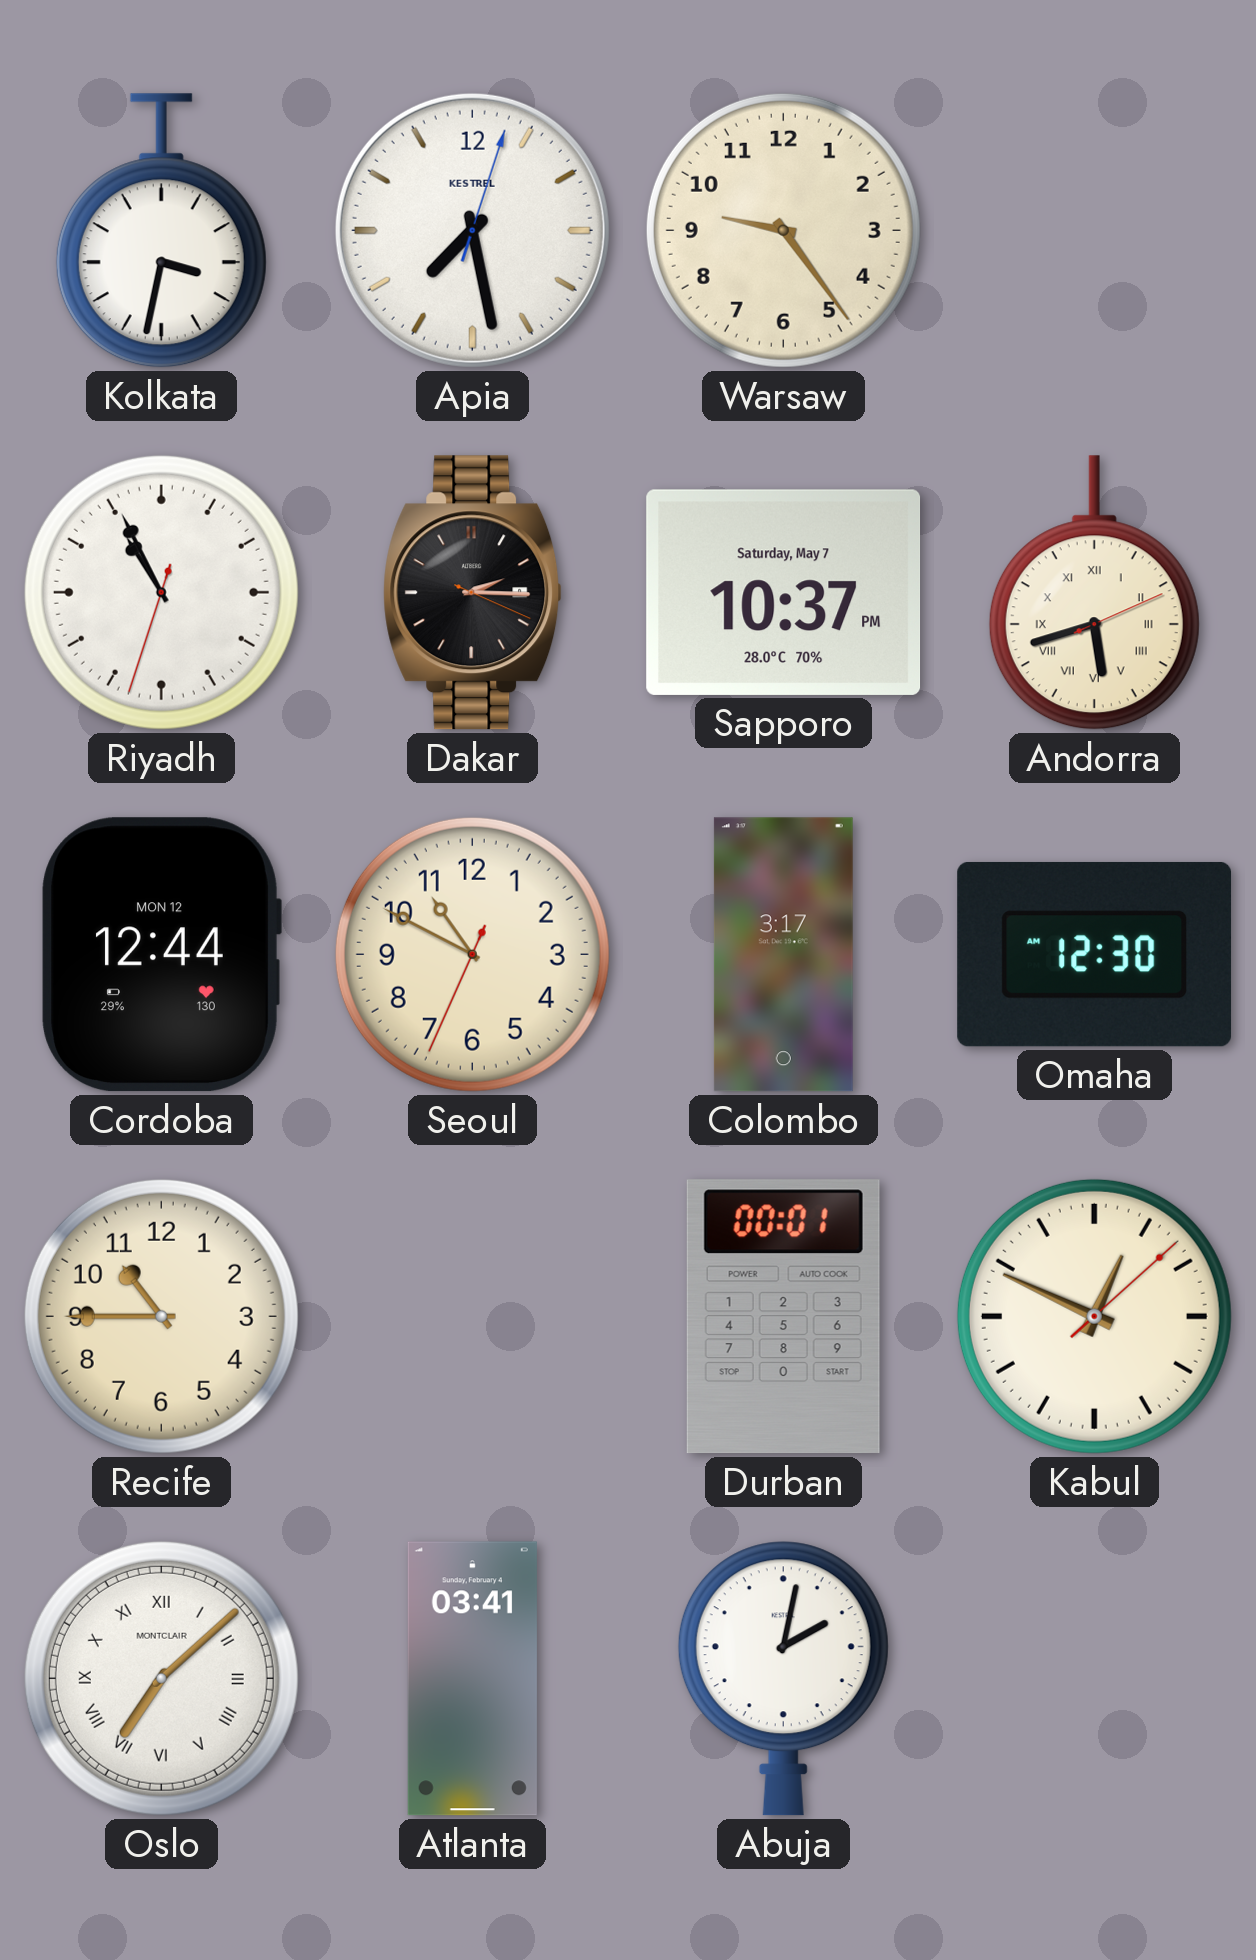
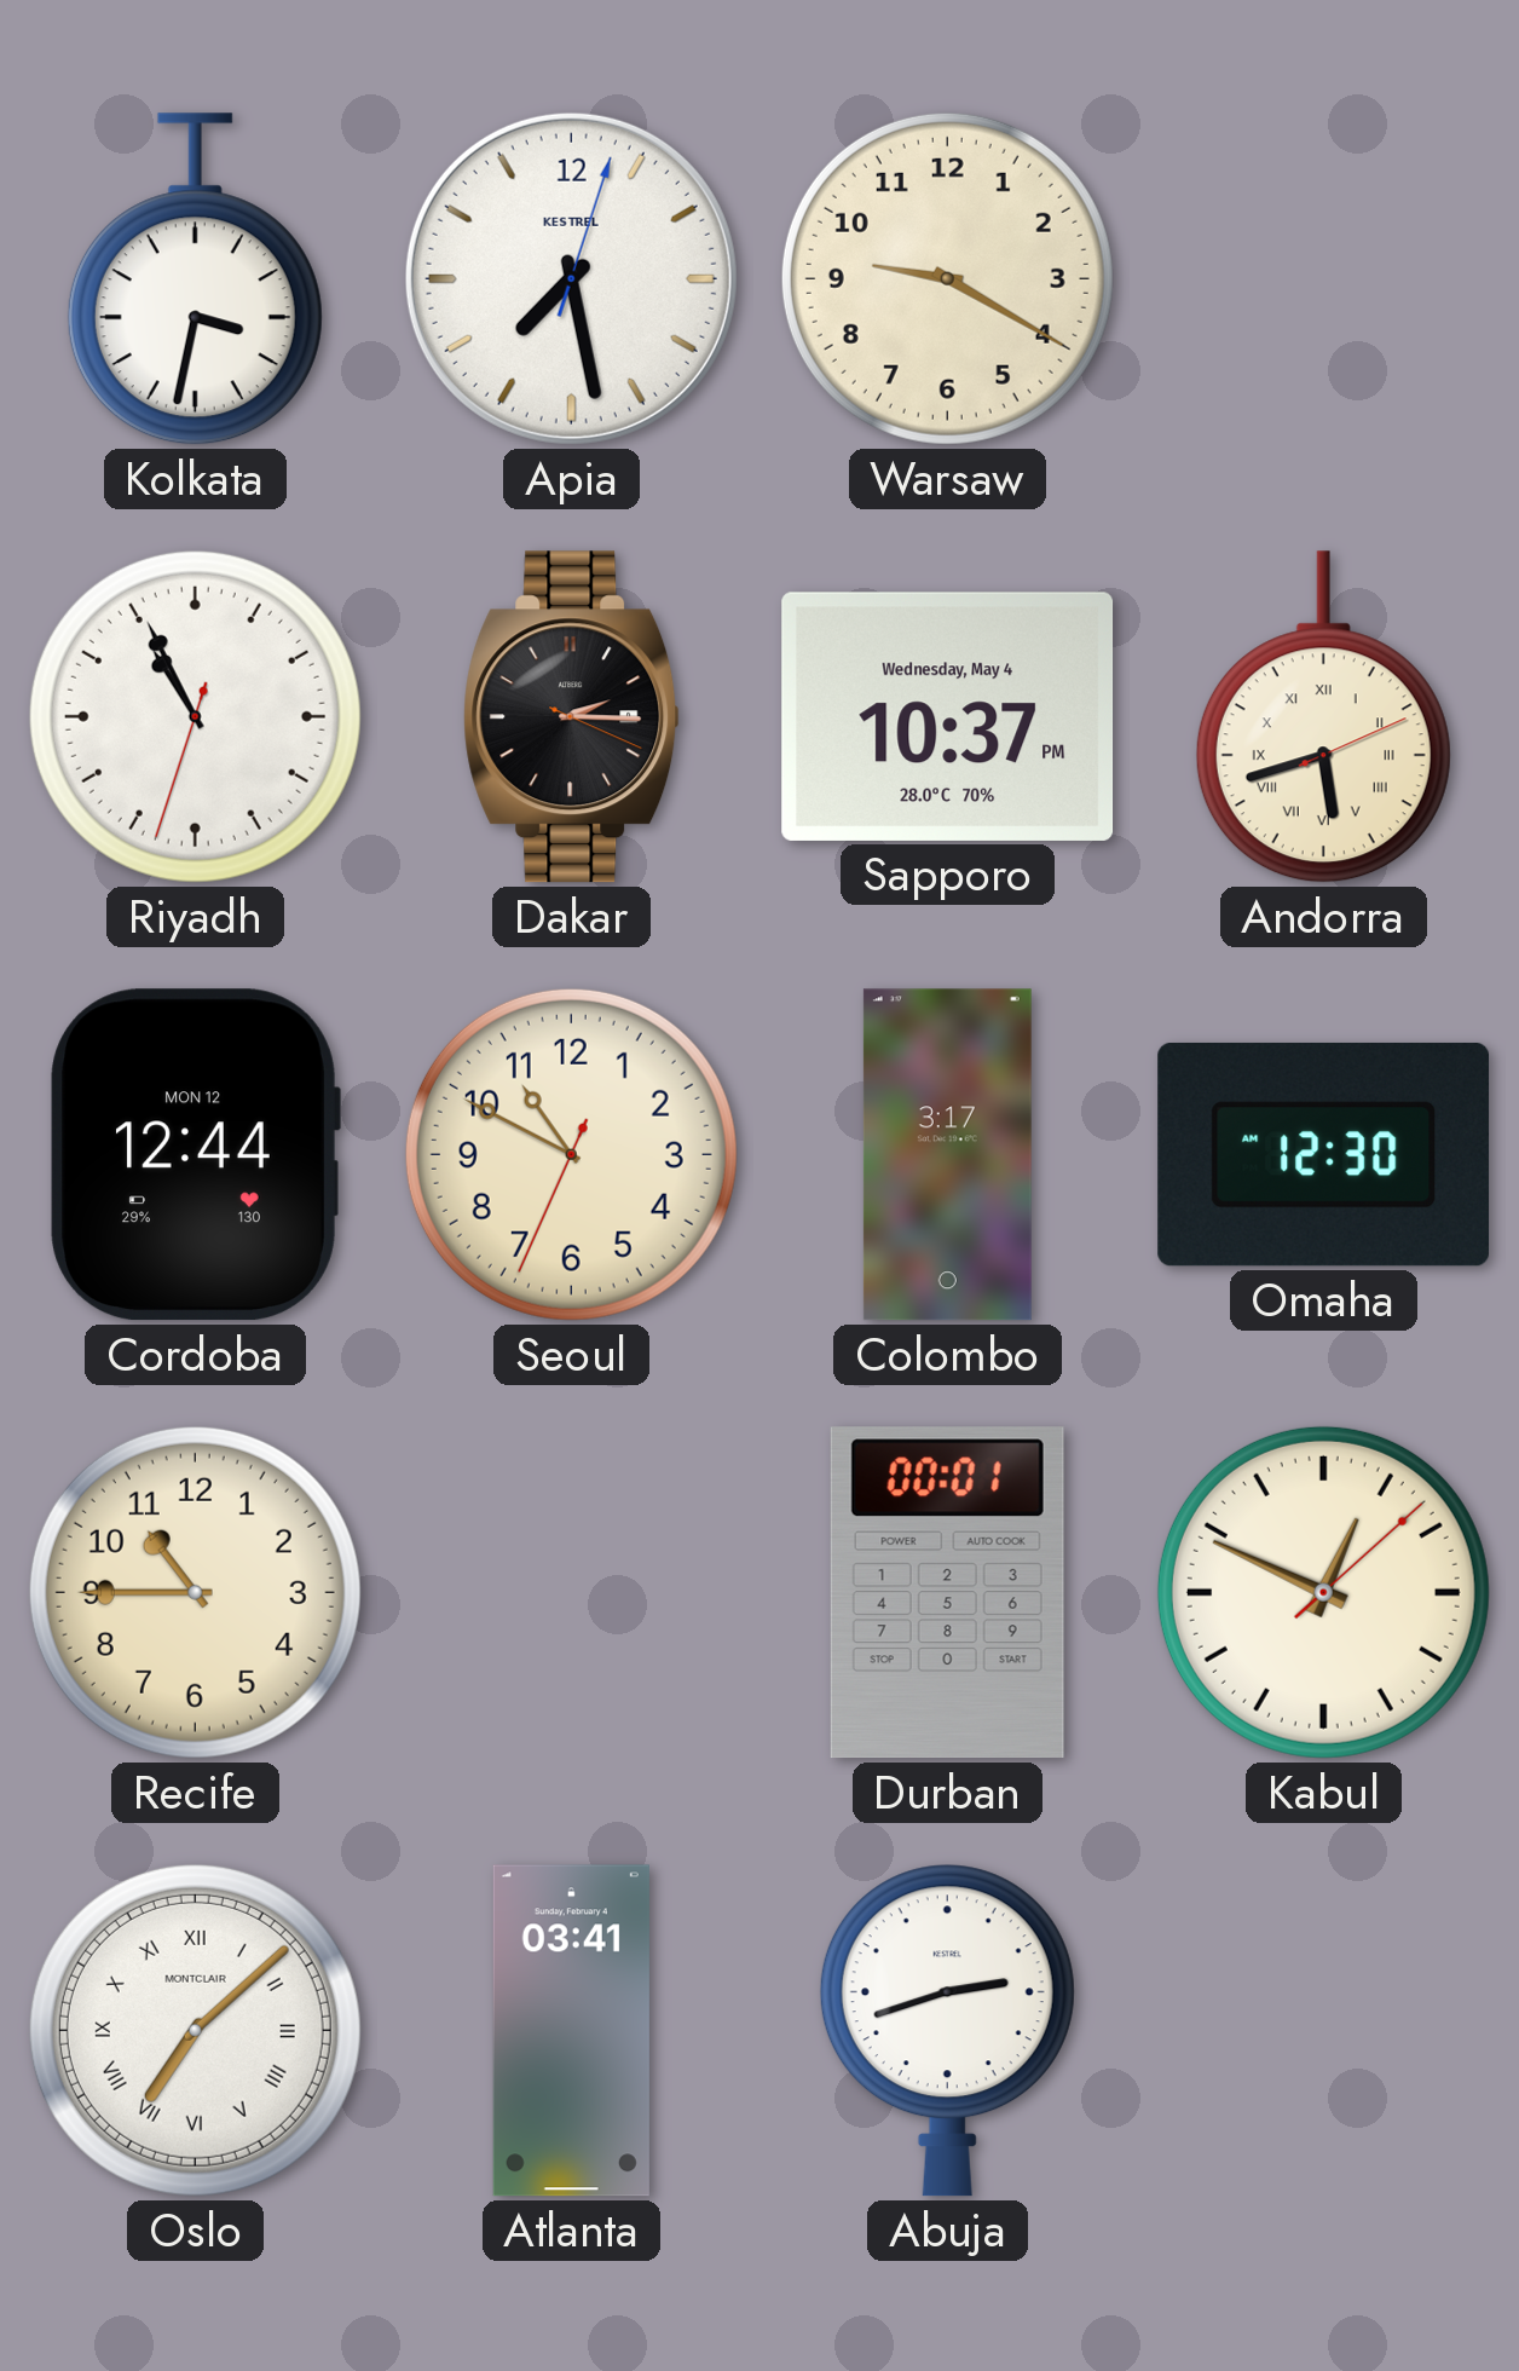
Warsaw: 9:24 -> 9:20
Sapporo date: Saturday, May 7 -> Wednesday, May 4
Abuja: 2:02 -> 2:42
